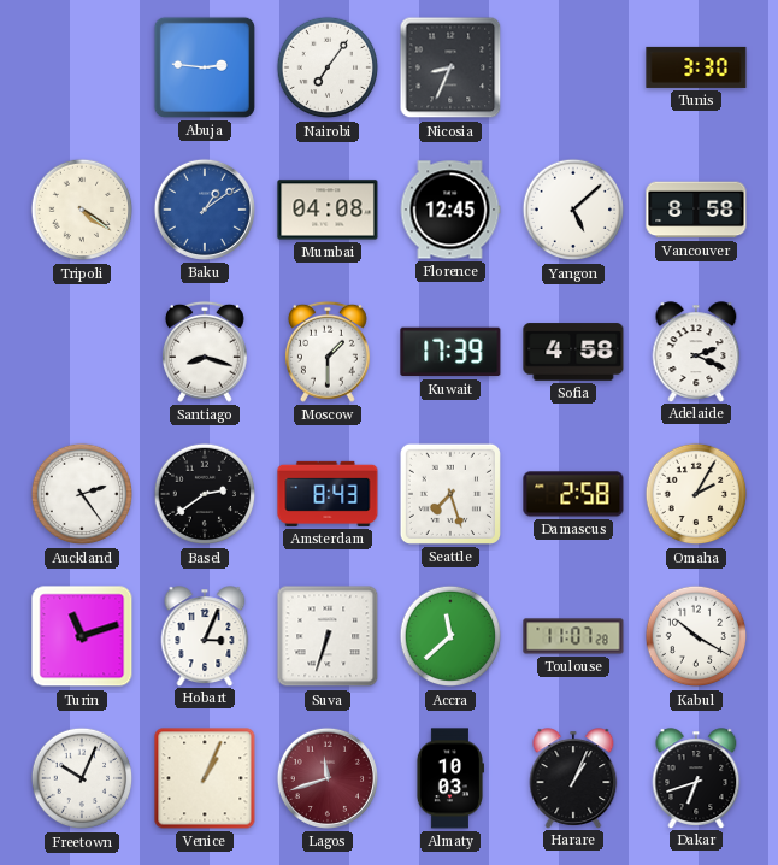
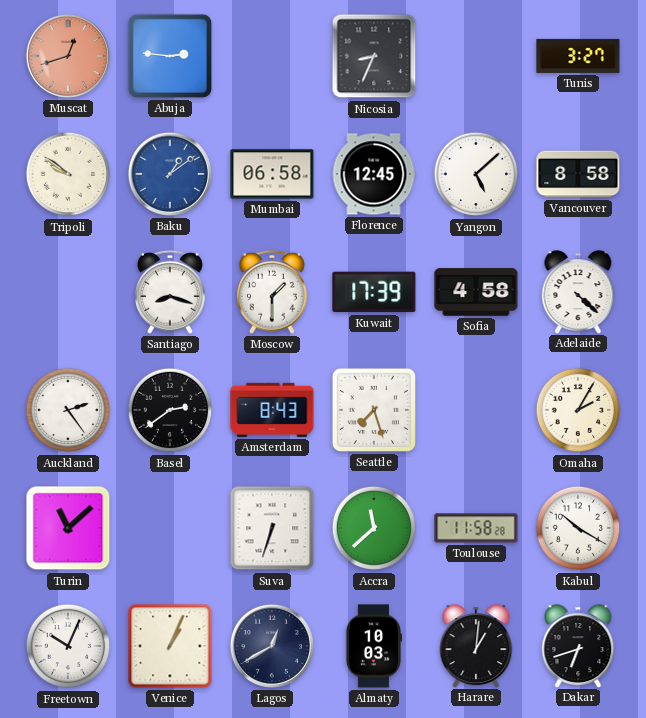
Muscat: none -> 12:42
Nairobi: 7:06 -> none
Tunis: 3:30 -> 3:27
Tripoli: 4:21 -> 9:51
Mumbai: 04:08 -> 06:58
Adelaide: 2:19 -> 4:22
Damascus: 2:58 -> none
Turin: 11:12 -> 11:08
Hobart: 3:04 -> none
Toulouse: 11:07 -> 11:58
Lagos: 11:42 -> 12:40
Lagos dial: burgundy -> navy
Harare: 1:04 -> 1:01
